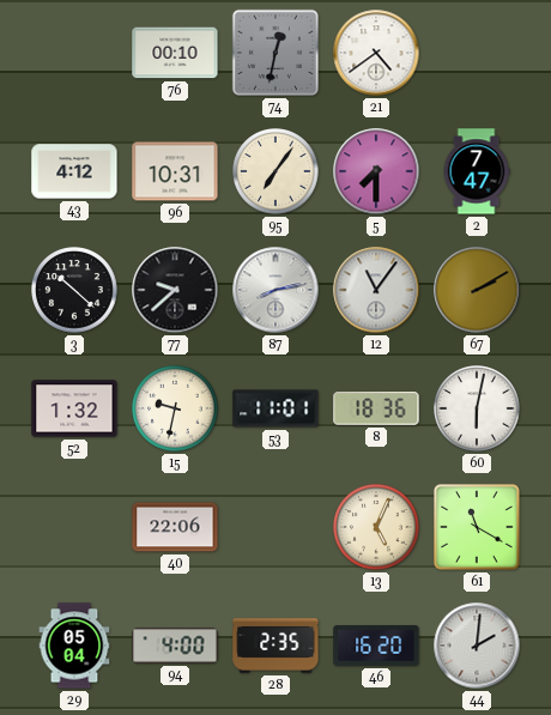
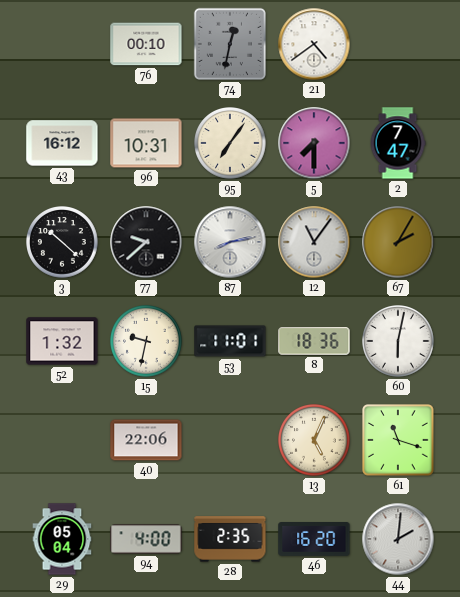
43: 4:12 -> 16:12
67: 2:10 -> 2:05
61: 11:20 -> 11:18
